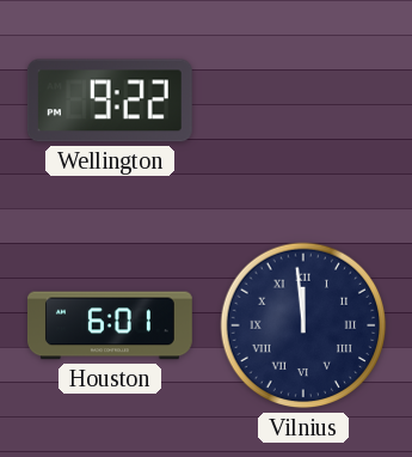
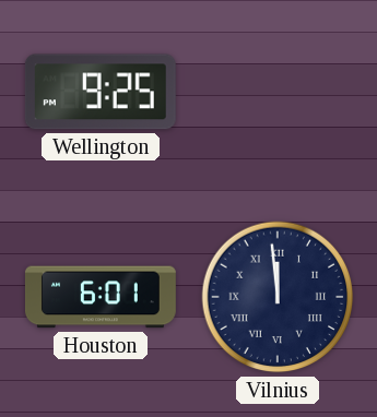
Wellington: 9:22 -> 9:25
